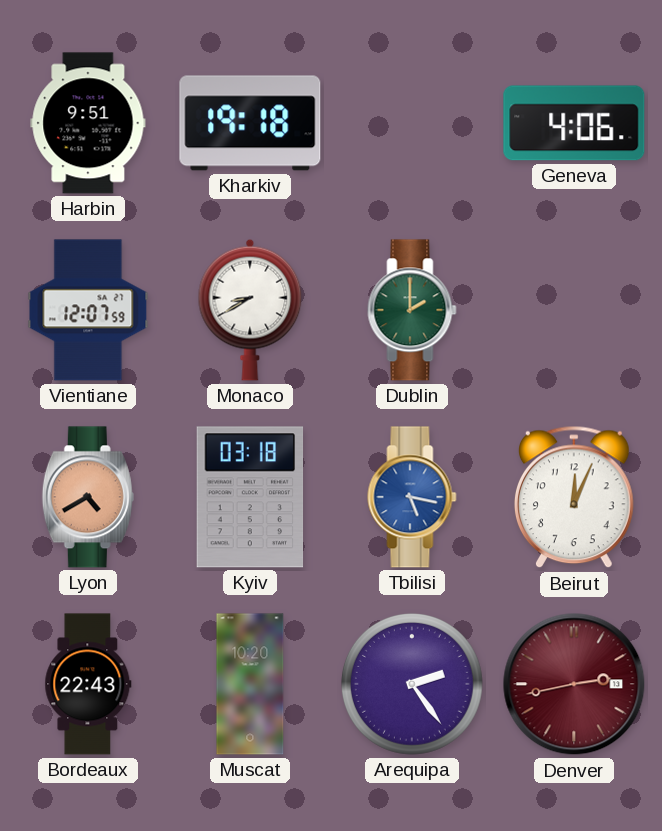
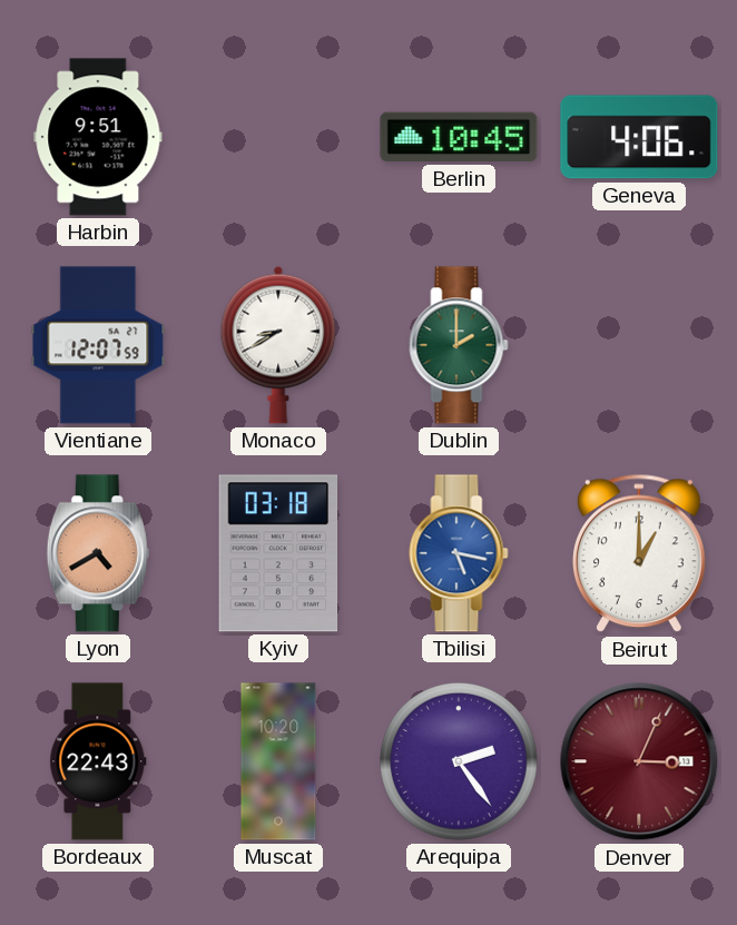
Kharkiv: 19:18 -> none
Berlin: none -> 10:45
Beirut: 12:04 -> 1:00
Denver: 2:43 -> 3:04
